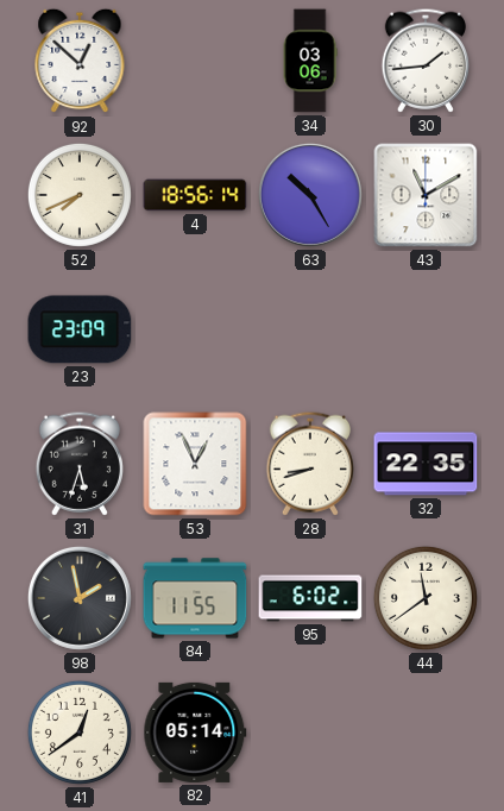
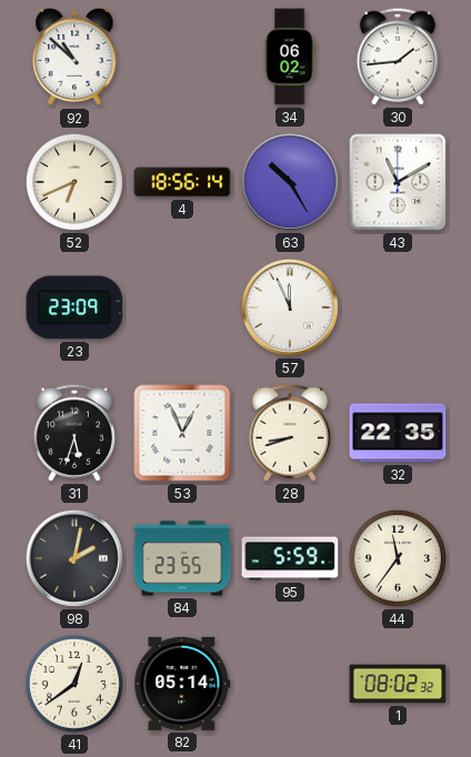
92: 12:52 -> 10:52
34: 03:06 -> 06:02
52: 7:41 -> 6:41
57: none -> 11:56
98: 1:58 -> 2:02
84: 11:55 -> 23:55
95: 6:02 -> 5:59
44: 11:39 -> 11:36
1: none -> 08:02
